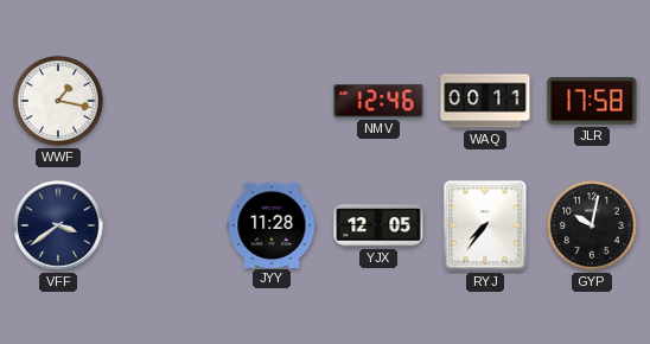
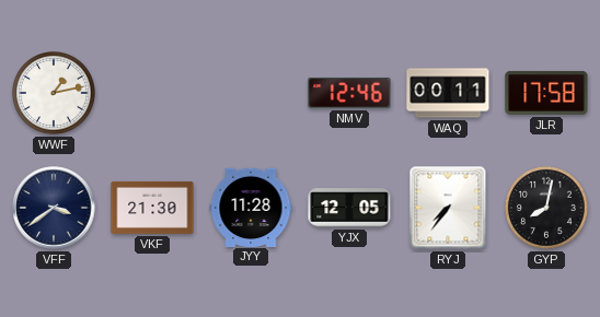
WWF: 1:17 -> 1:13
VKF: none -> 21:30
GYP: 10:02 -> 8:02
